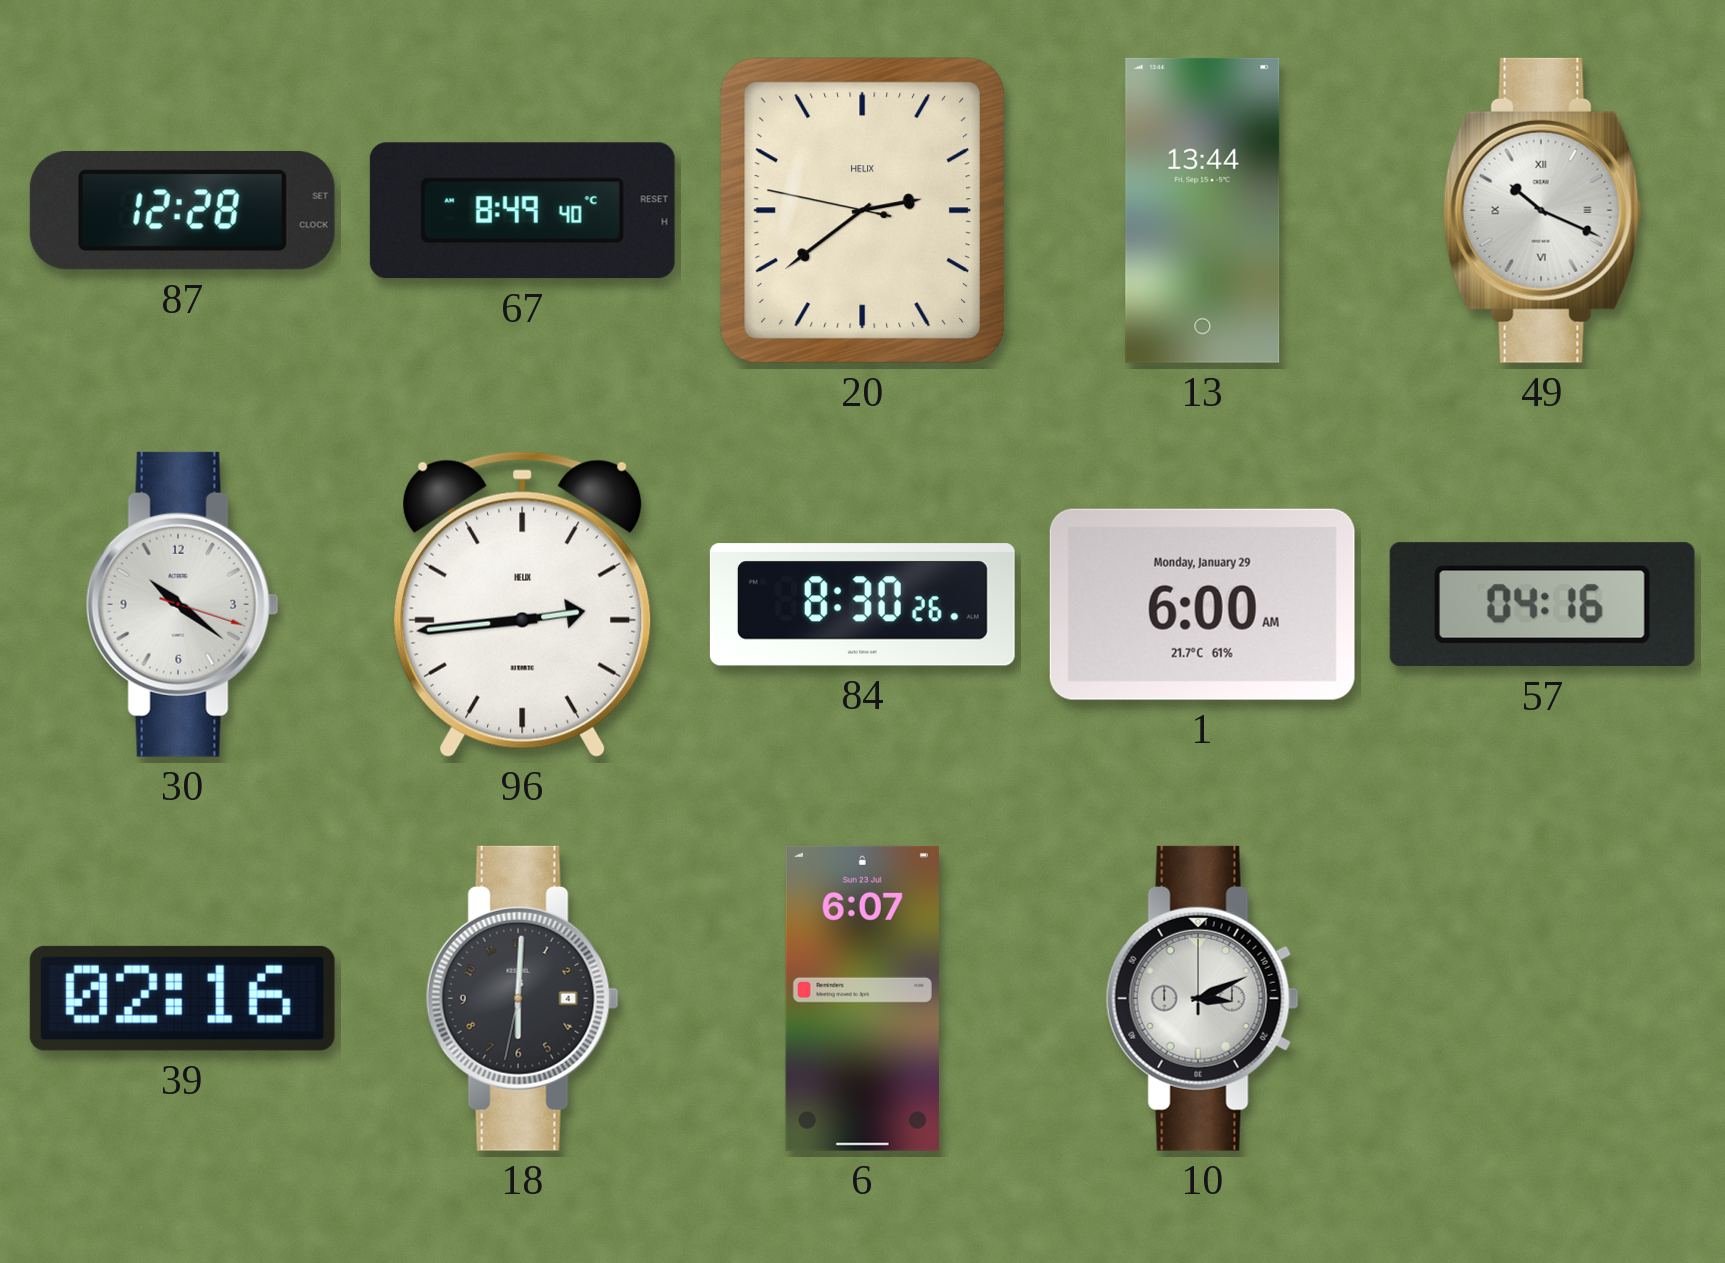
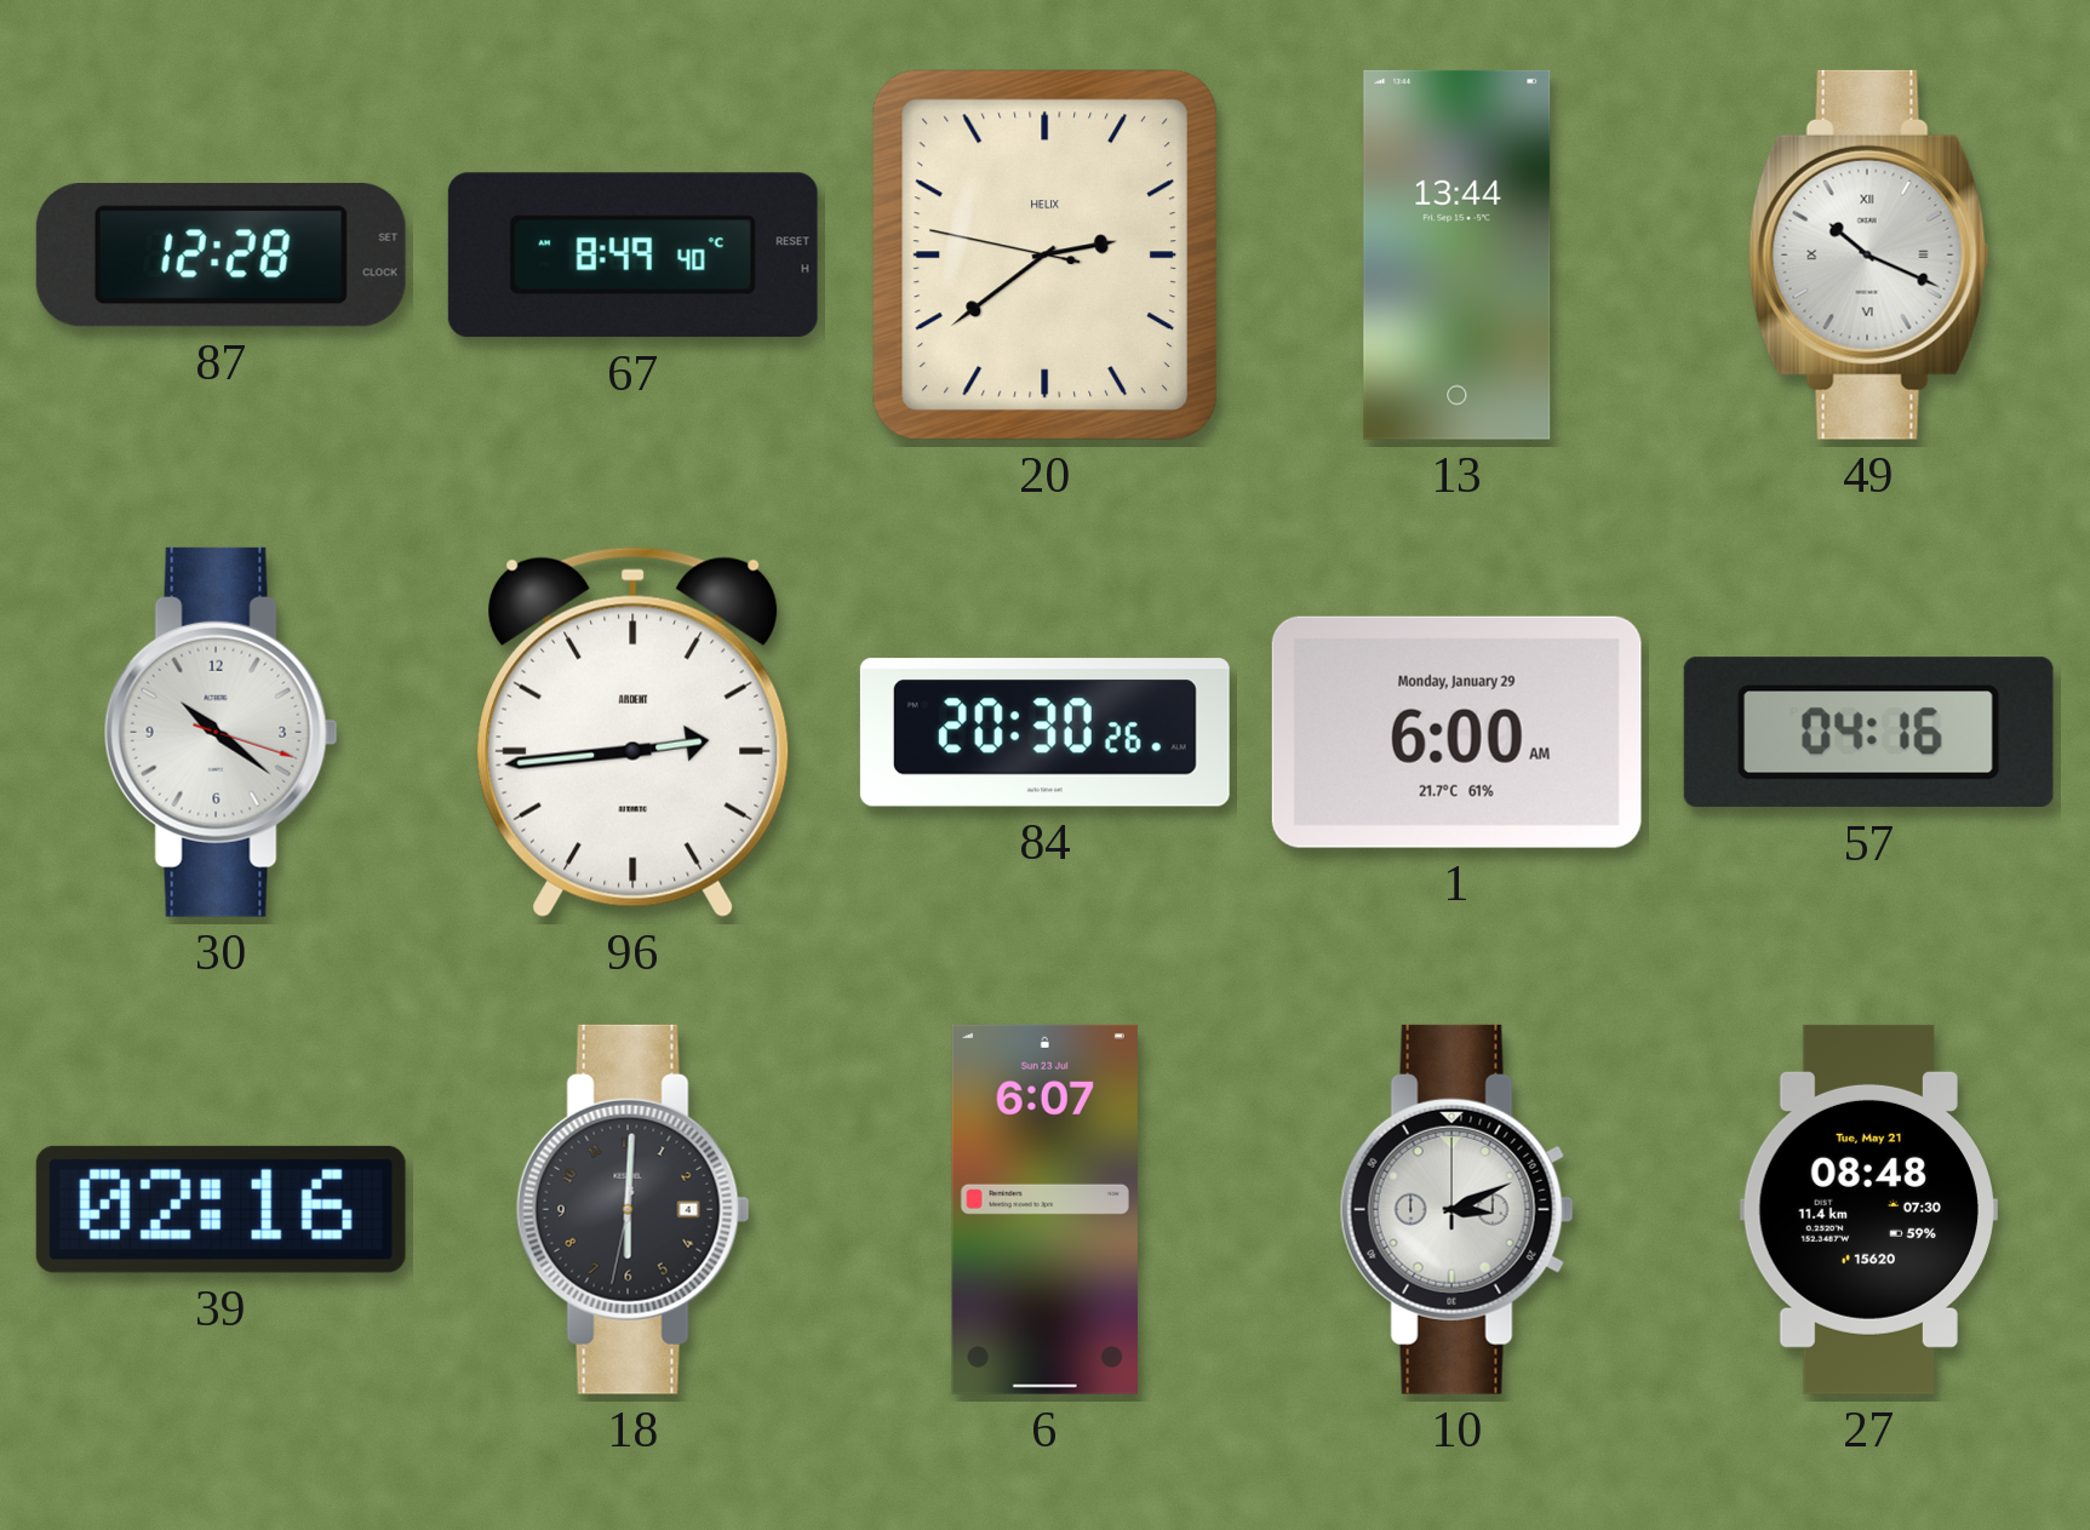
96 brand: HELIX -> ARDENT
84: 8:30 -> 20:30
27: none -> 08:48
